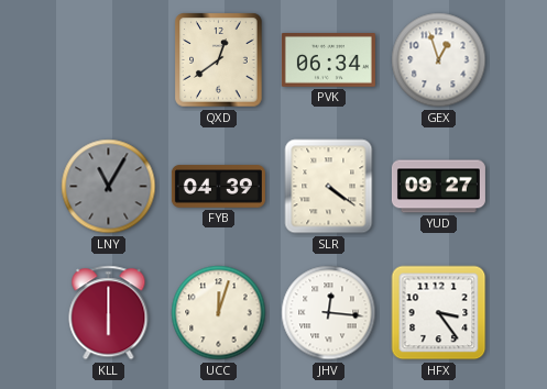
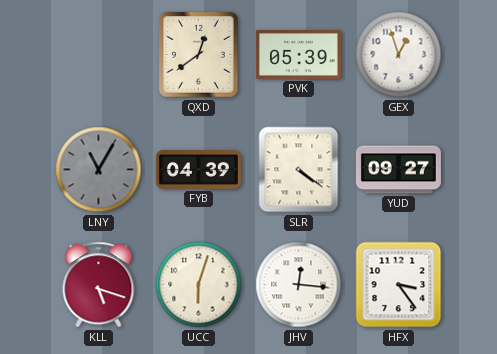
PVK: 06:34 -> 05:39
KLL: 6:00 -> 5:18
UCC: 12:03 -> 6:03
